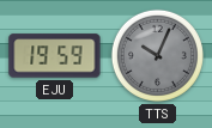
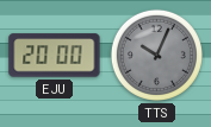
EJU: 19:59 -> 20:00
